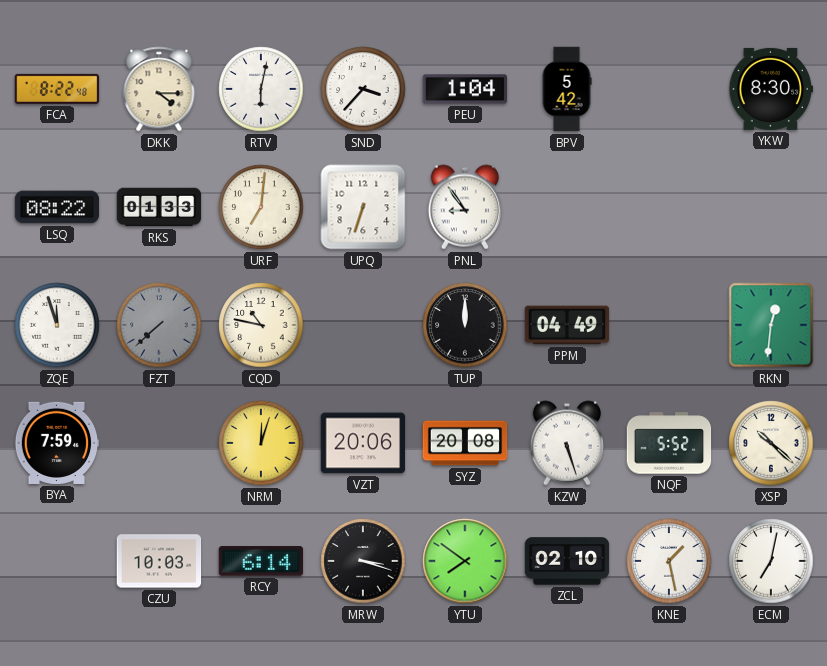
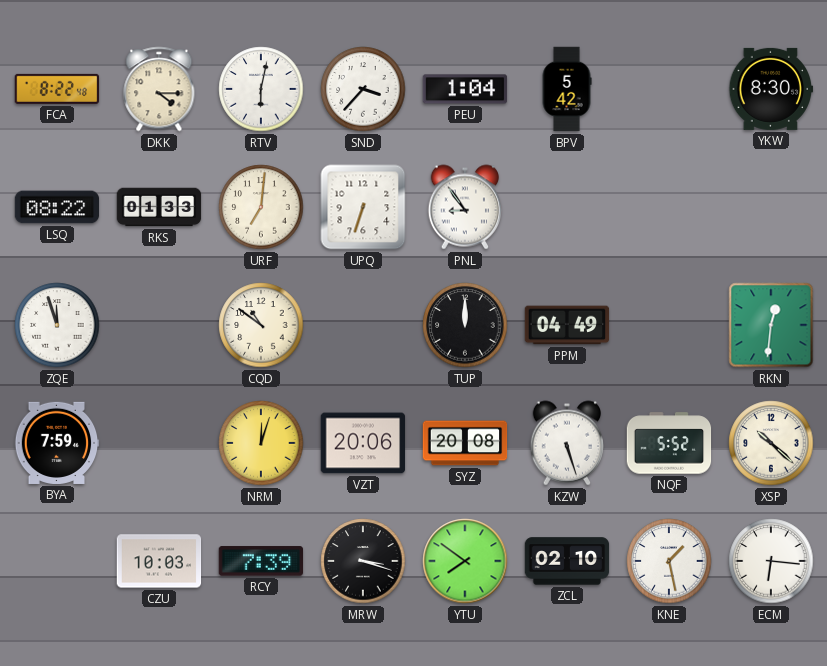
FZT: 7:38 -> none
CQD: 10:47 -> 10:51
RCY: 6:14 -> 7:39
ECM: 7:02 -> 6:16
